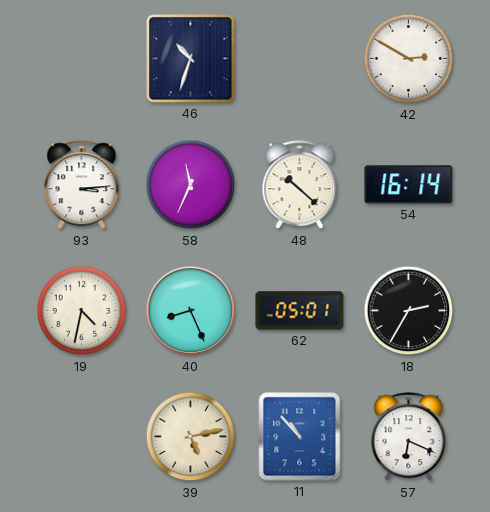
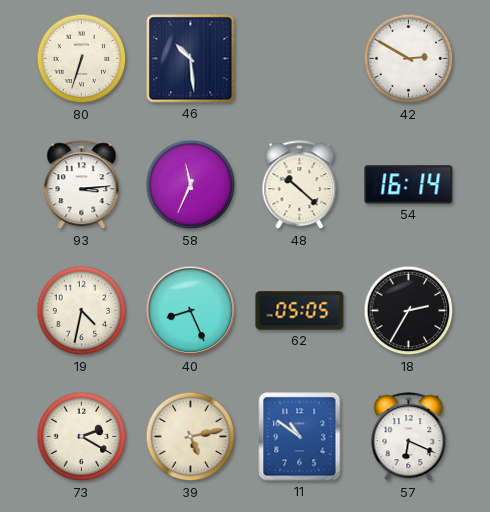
80: none -> 6:33
46: 10:33 -> 10:29
62: 05:01 -> 05:05
73: none -> 2:20
11: 10:53 -> 10:51
